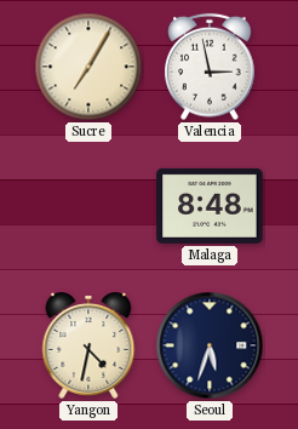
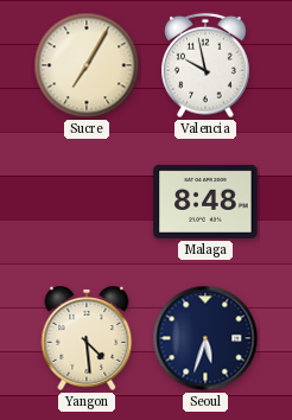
Valencia: 2:58 -> 9:58
Yangon: 4:32 -> 4:29
